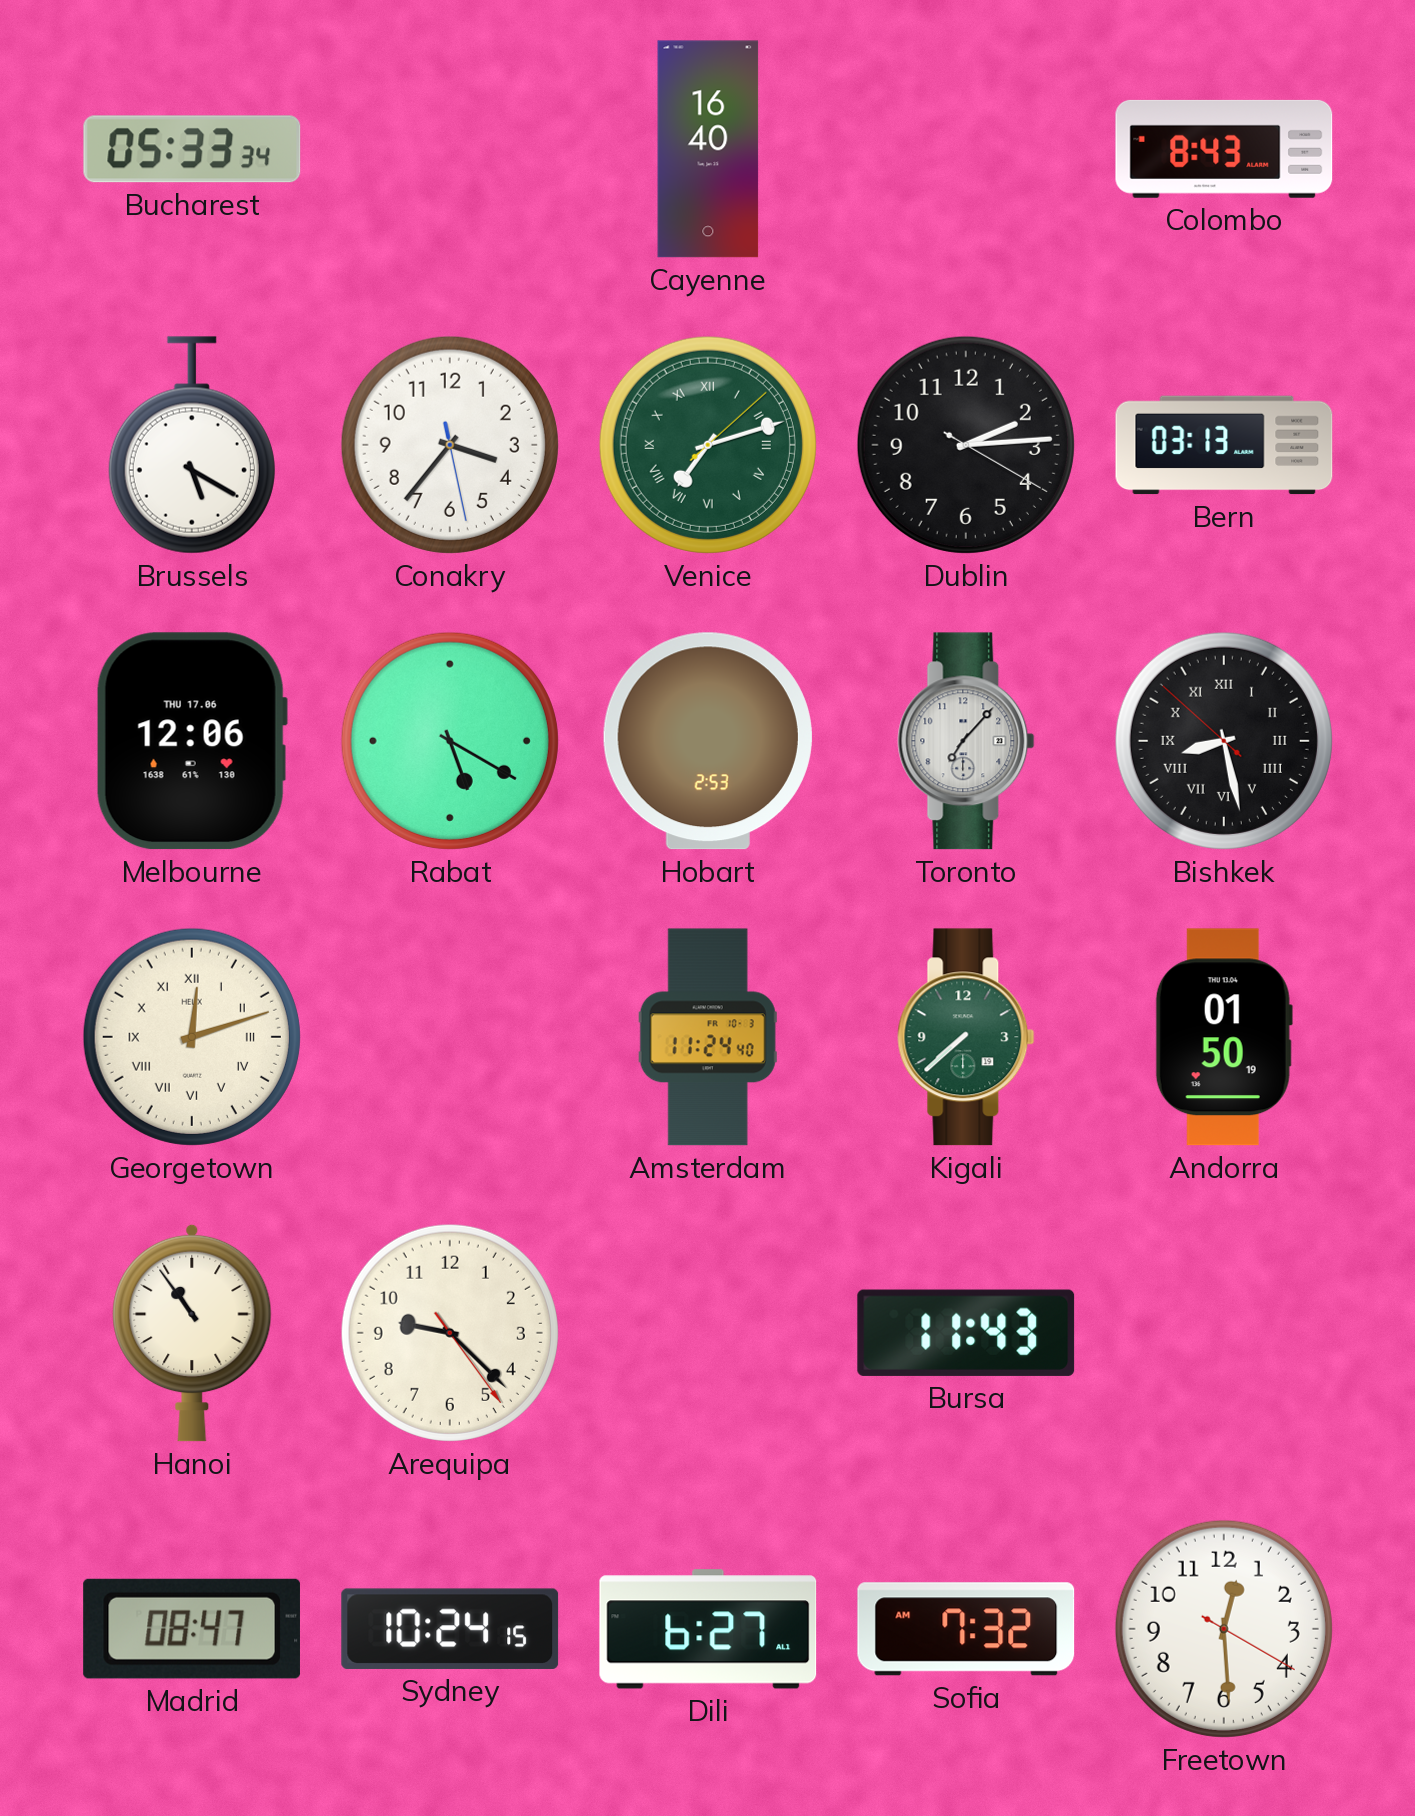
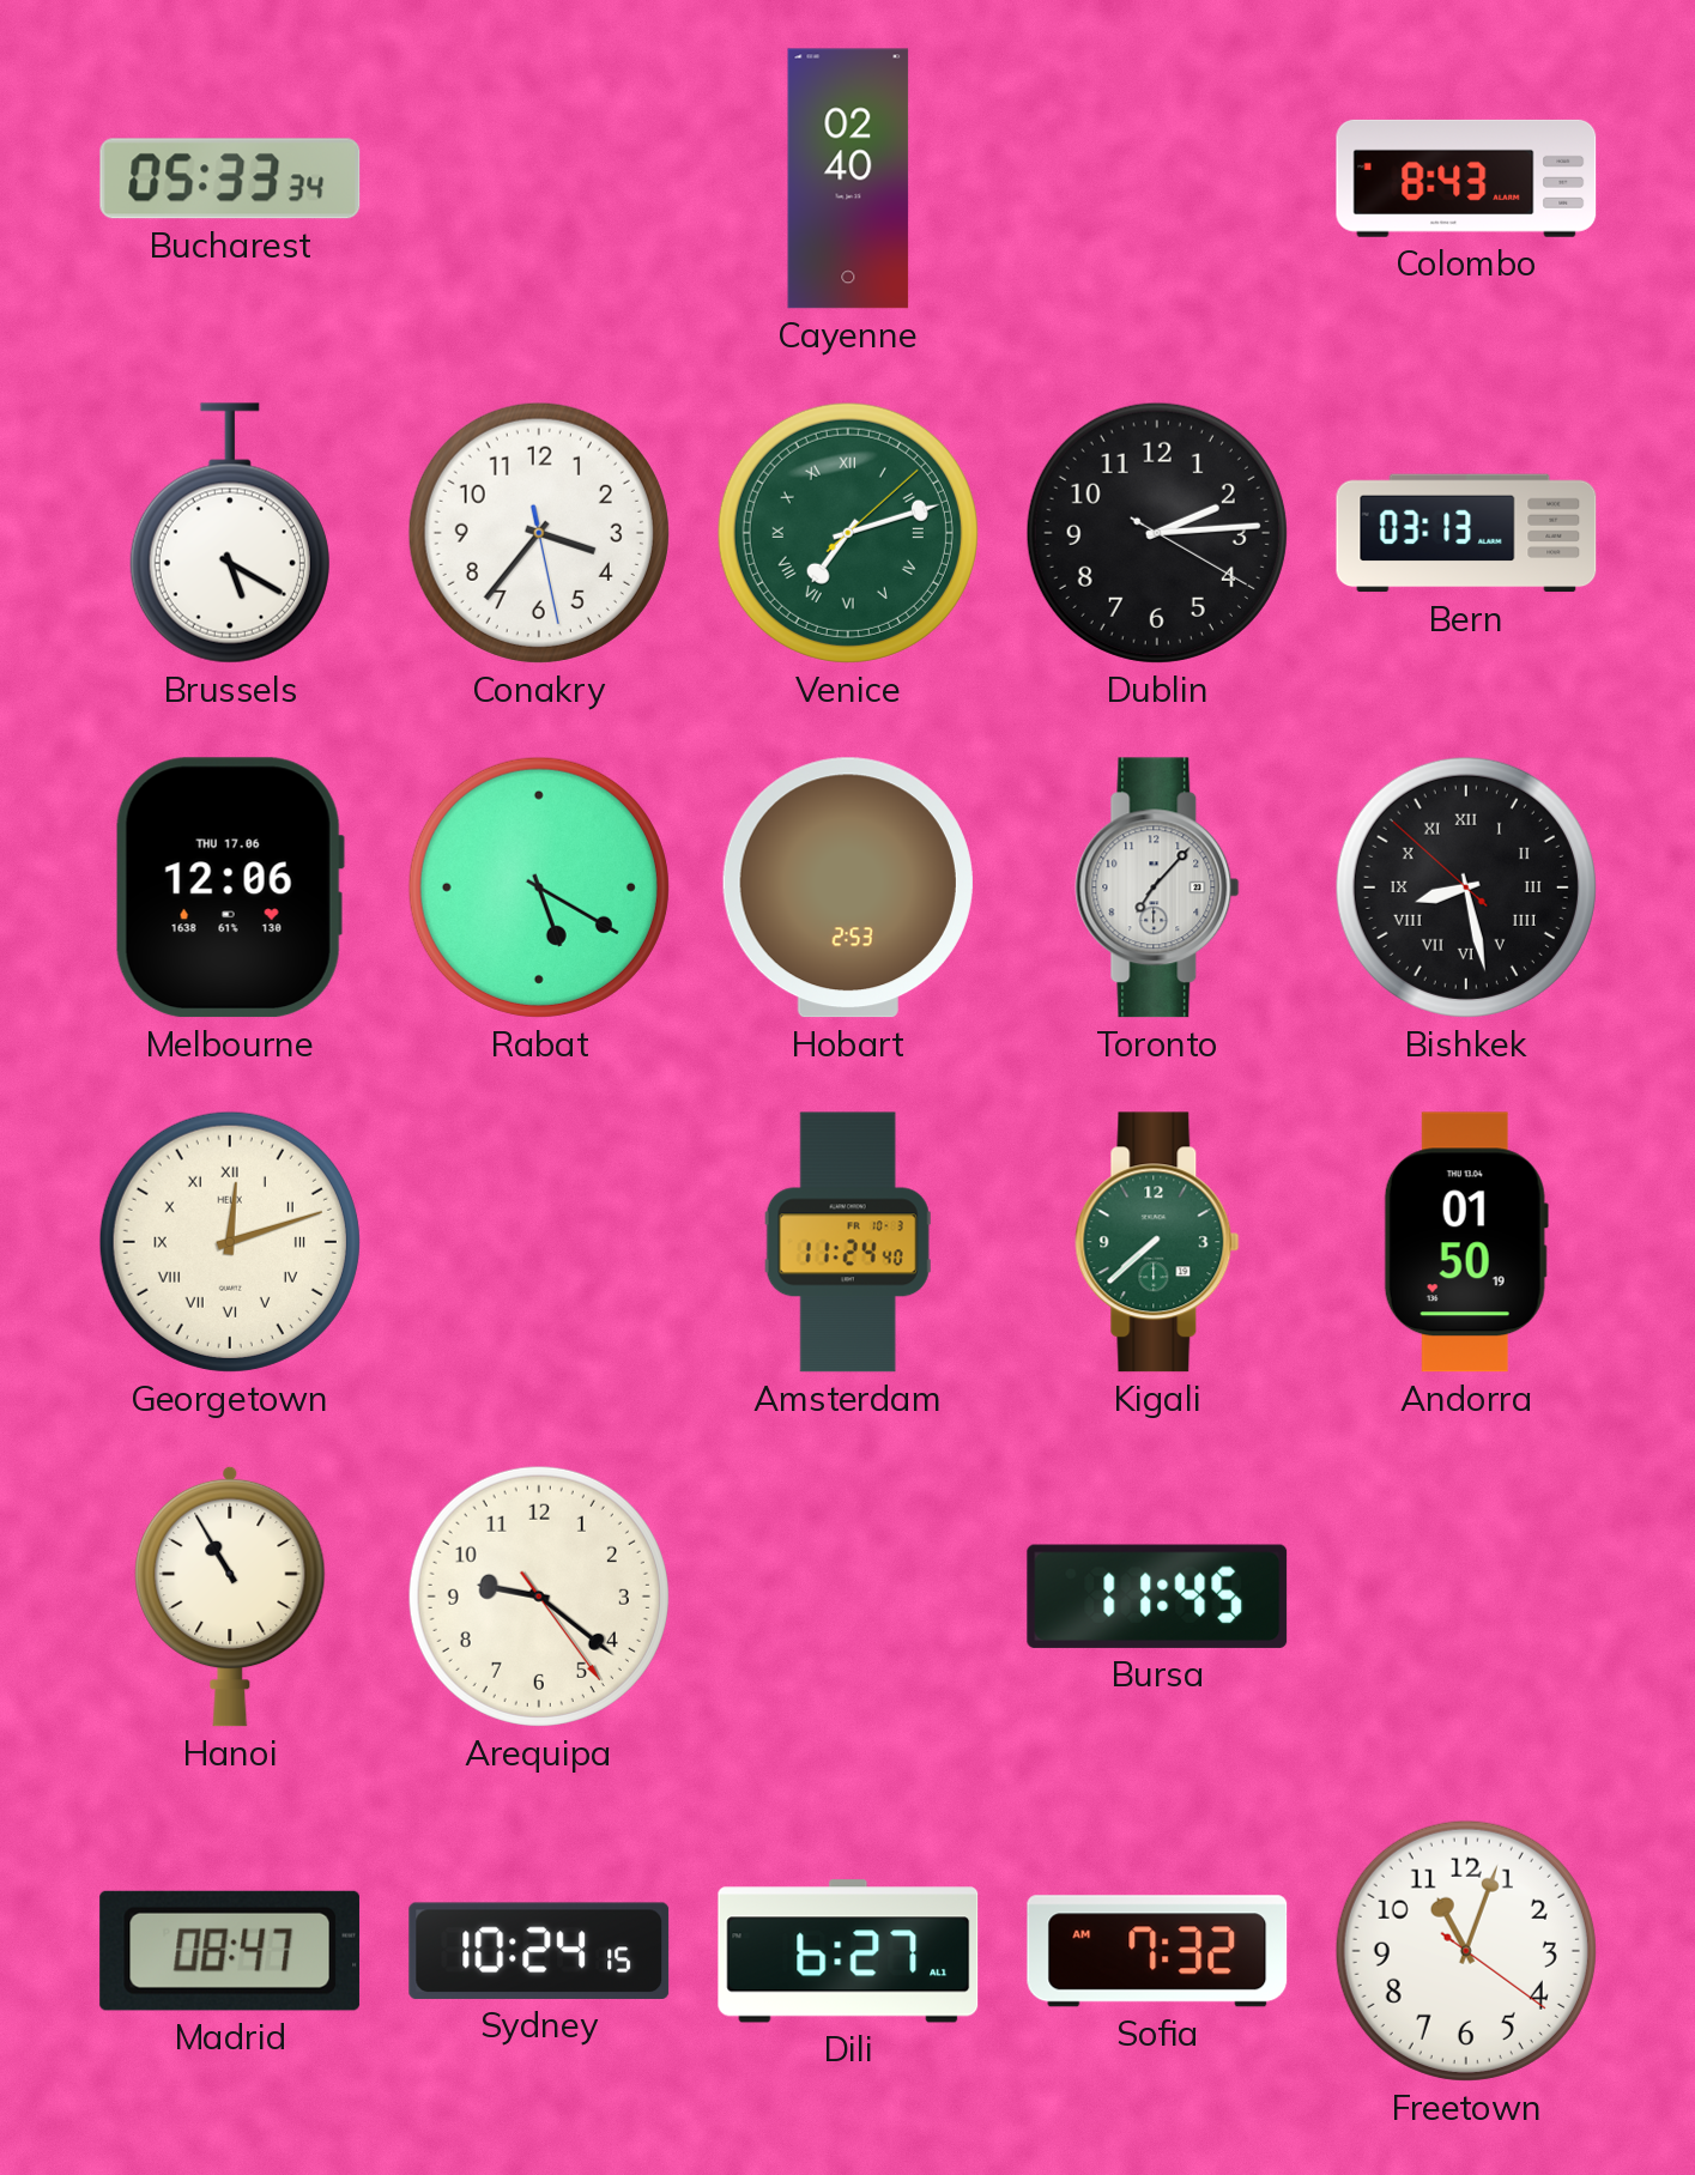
Cayenne: 16:40 -> 02:40
Hanoi: 10:54 -> 10:55
Arequipa: 9:22 -> 9:21
Bursa: 11:43 -> 11:45
Freetown: 12:29 -> 11:03
